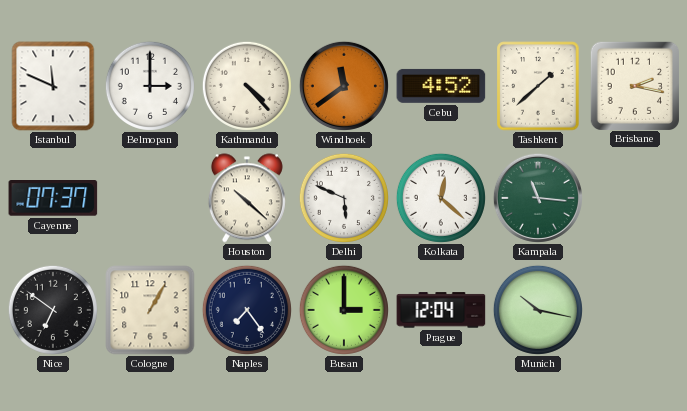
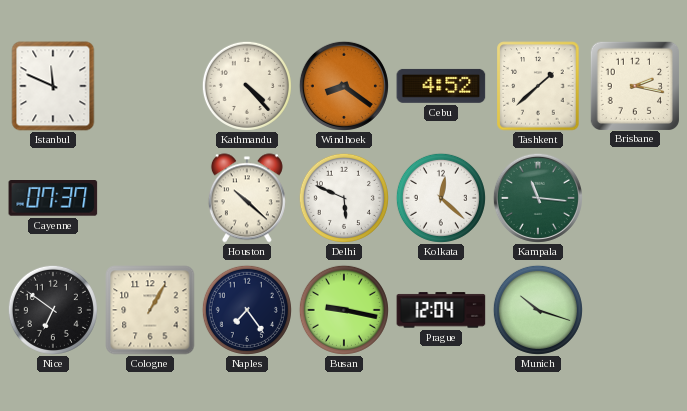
Belmopan: 3:00 -> none
Windhoek: 11:39 -> 8:21
Busan: 3:00 -> 9:17
Munich: 10:17 -> 10:18
